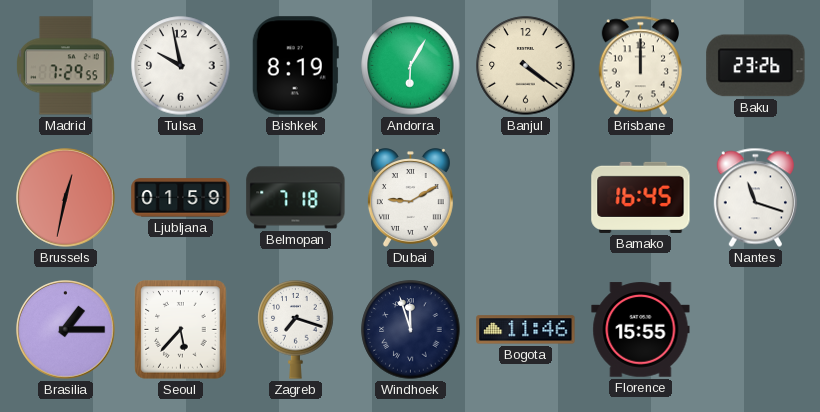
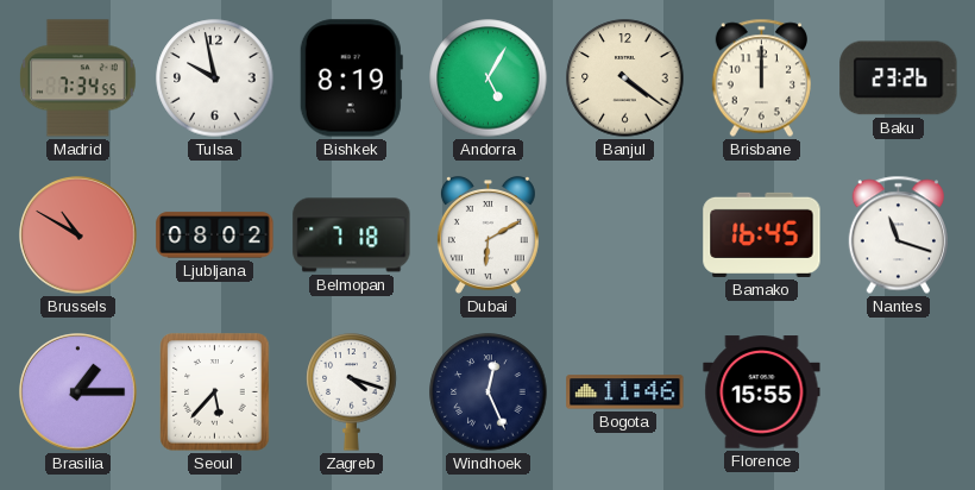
Madrid: 7:29 -> 7:34
Andorra: 6:05 -> 5:05
Brussels: 12:32 -> 10:50
Ljubljana: 01:59 -> 08:02
Dubai: 9:10 -> 6:10
Zagreb: 7:18 -> 4:18
Windhoek: 11:57 -> 12:26
